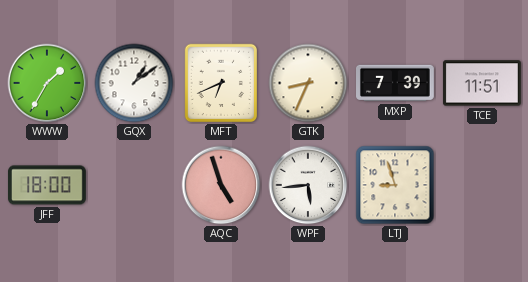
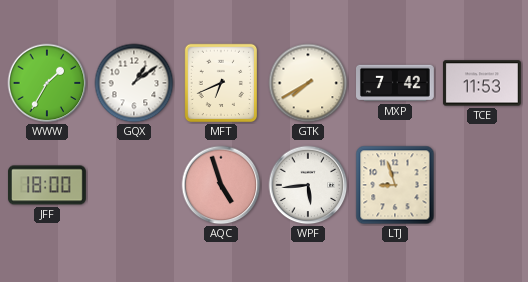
GTK: 8:34 -> 7:40
MXP: 7:39 -> 7:42
TCE: 11:51 -> 11:53
